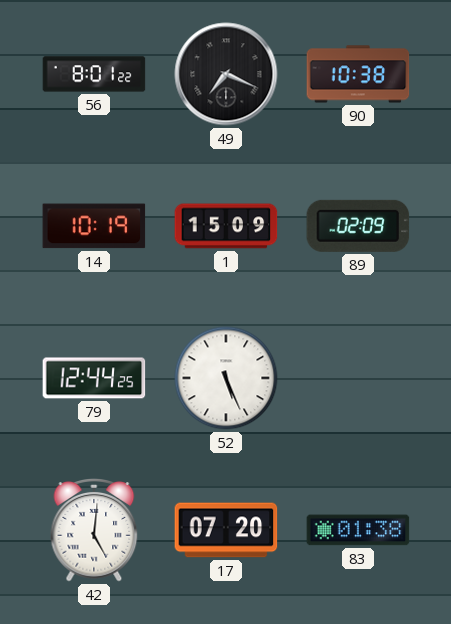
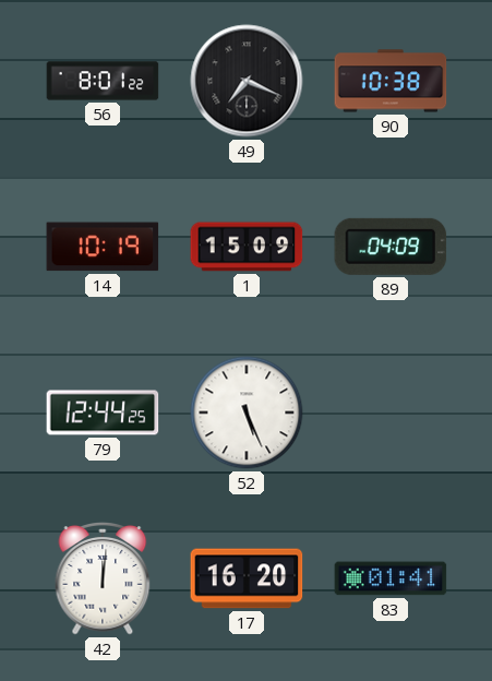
89: 02:09 -> 04:09
42: 5:01 -> 12:01
17: 07:20 -> 16:20
83: 01:38 -> 01:41
